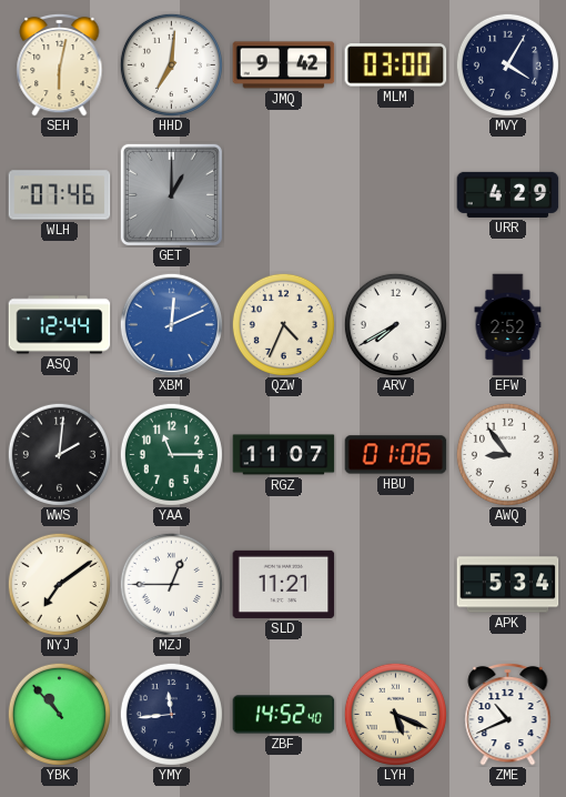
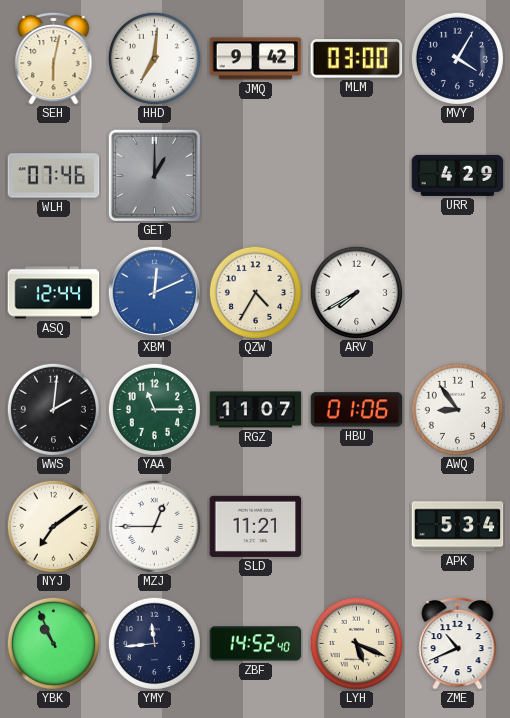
QZW: 4:34 -> 4:35
EFW: 2:52 -> none
YBK: 10:53 -> 10:56
